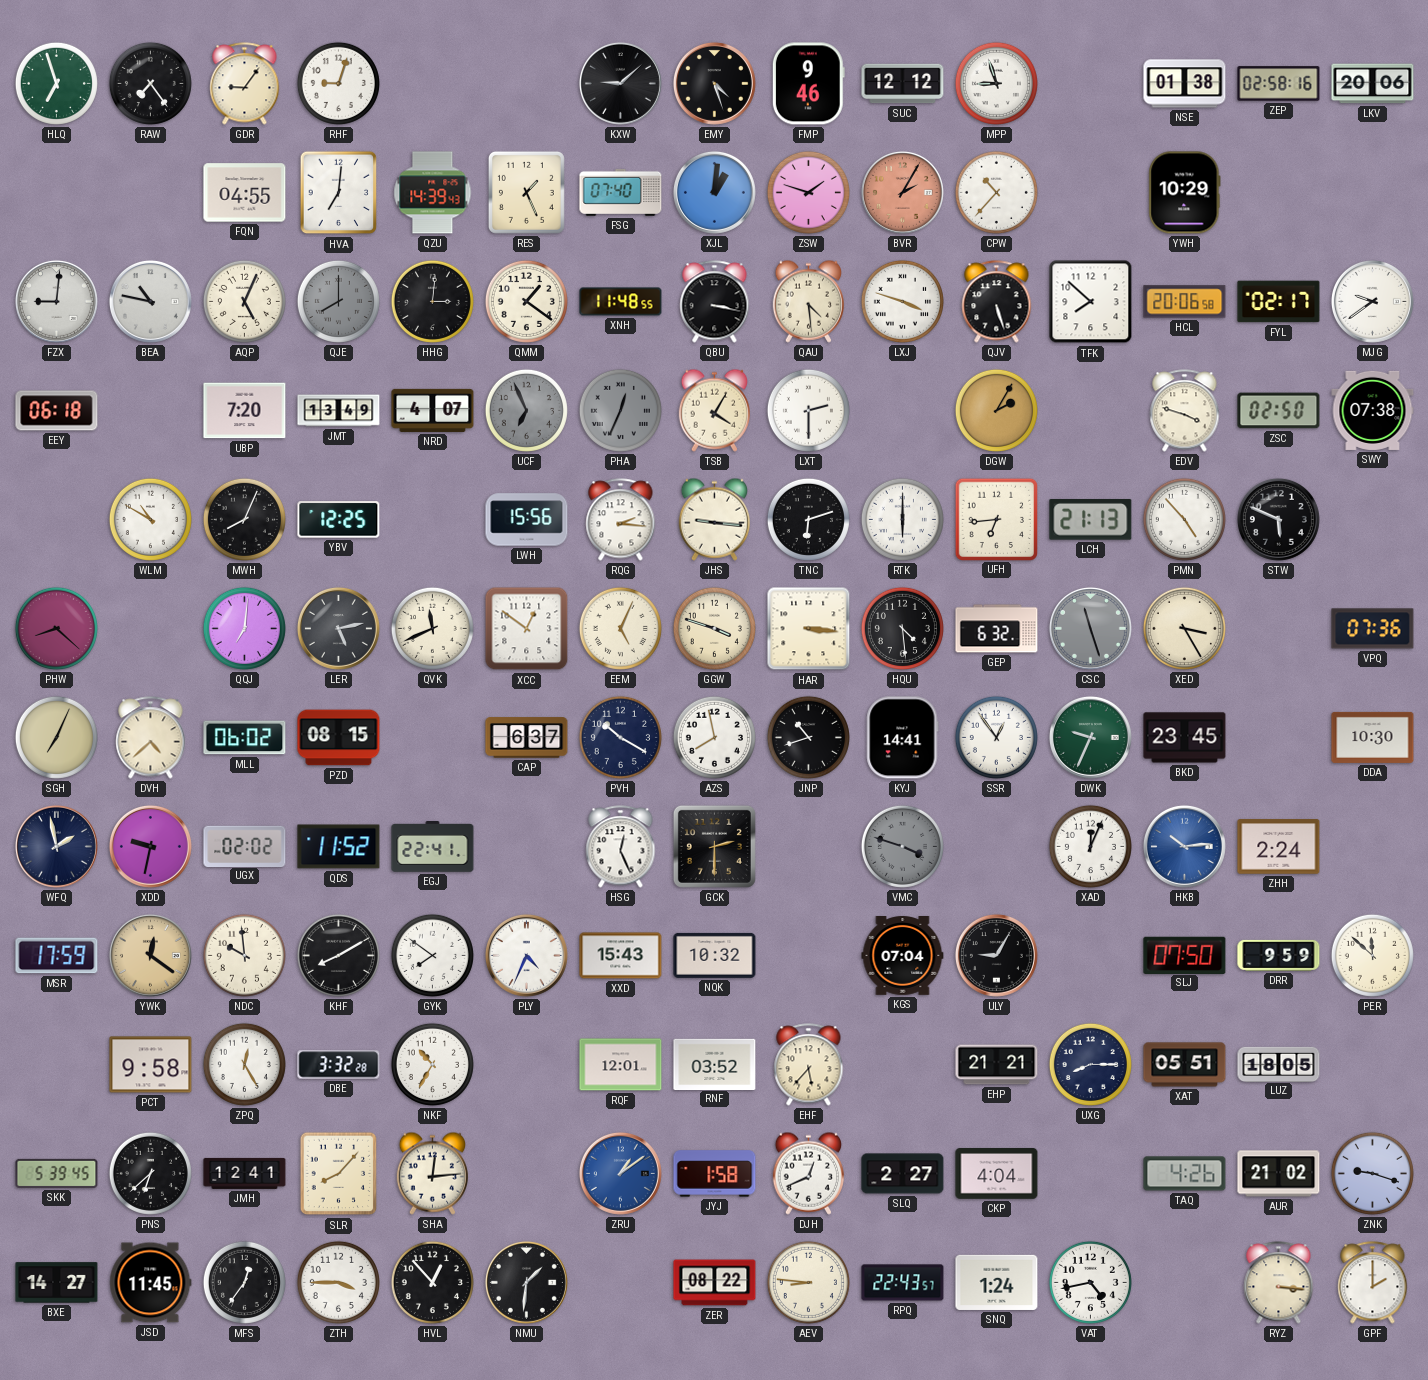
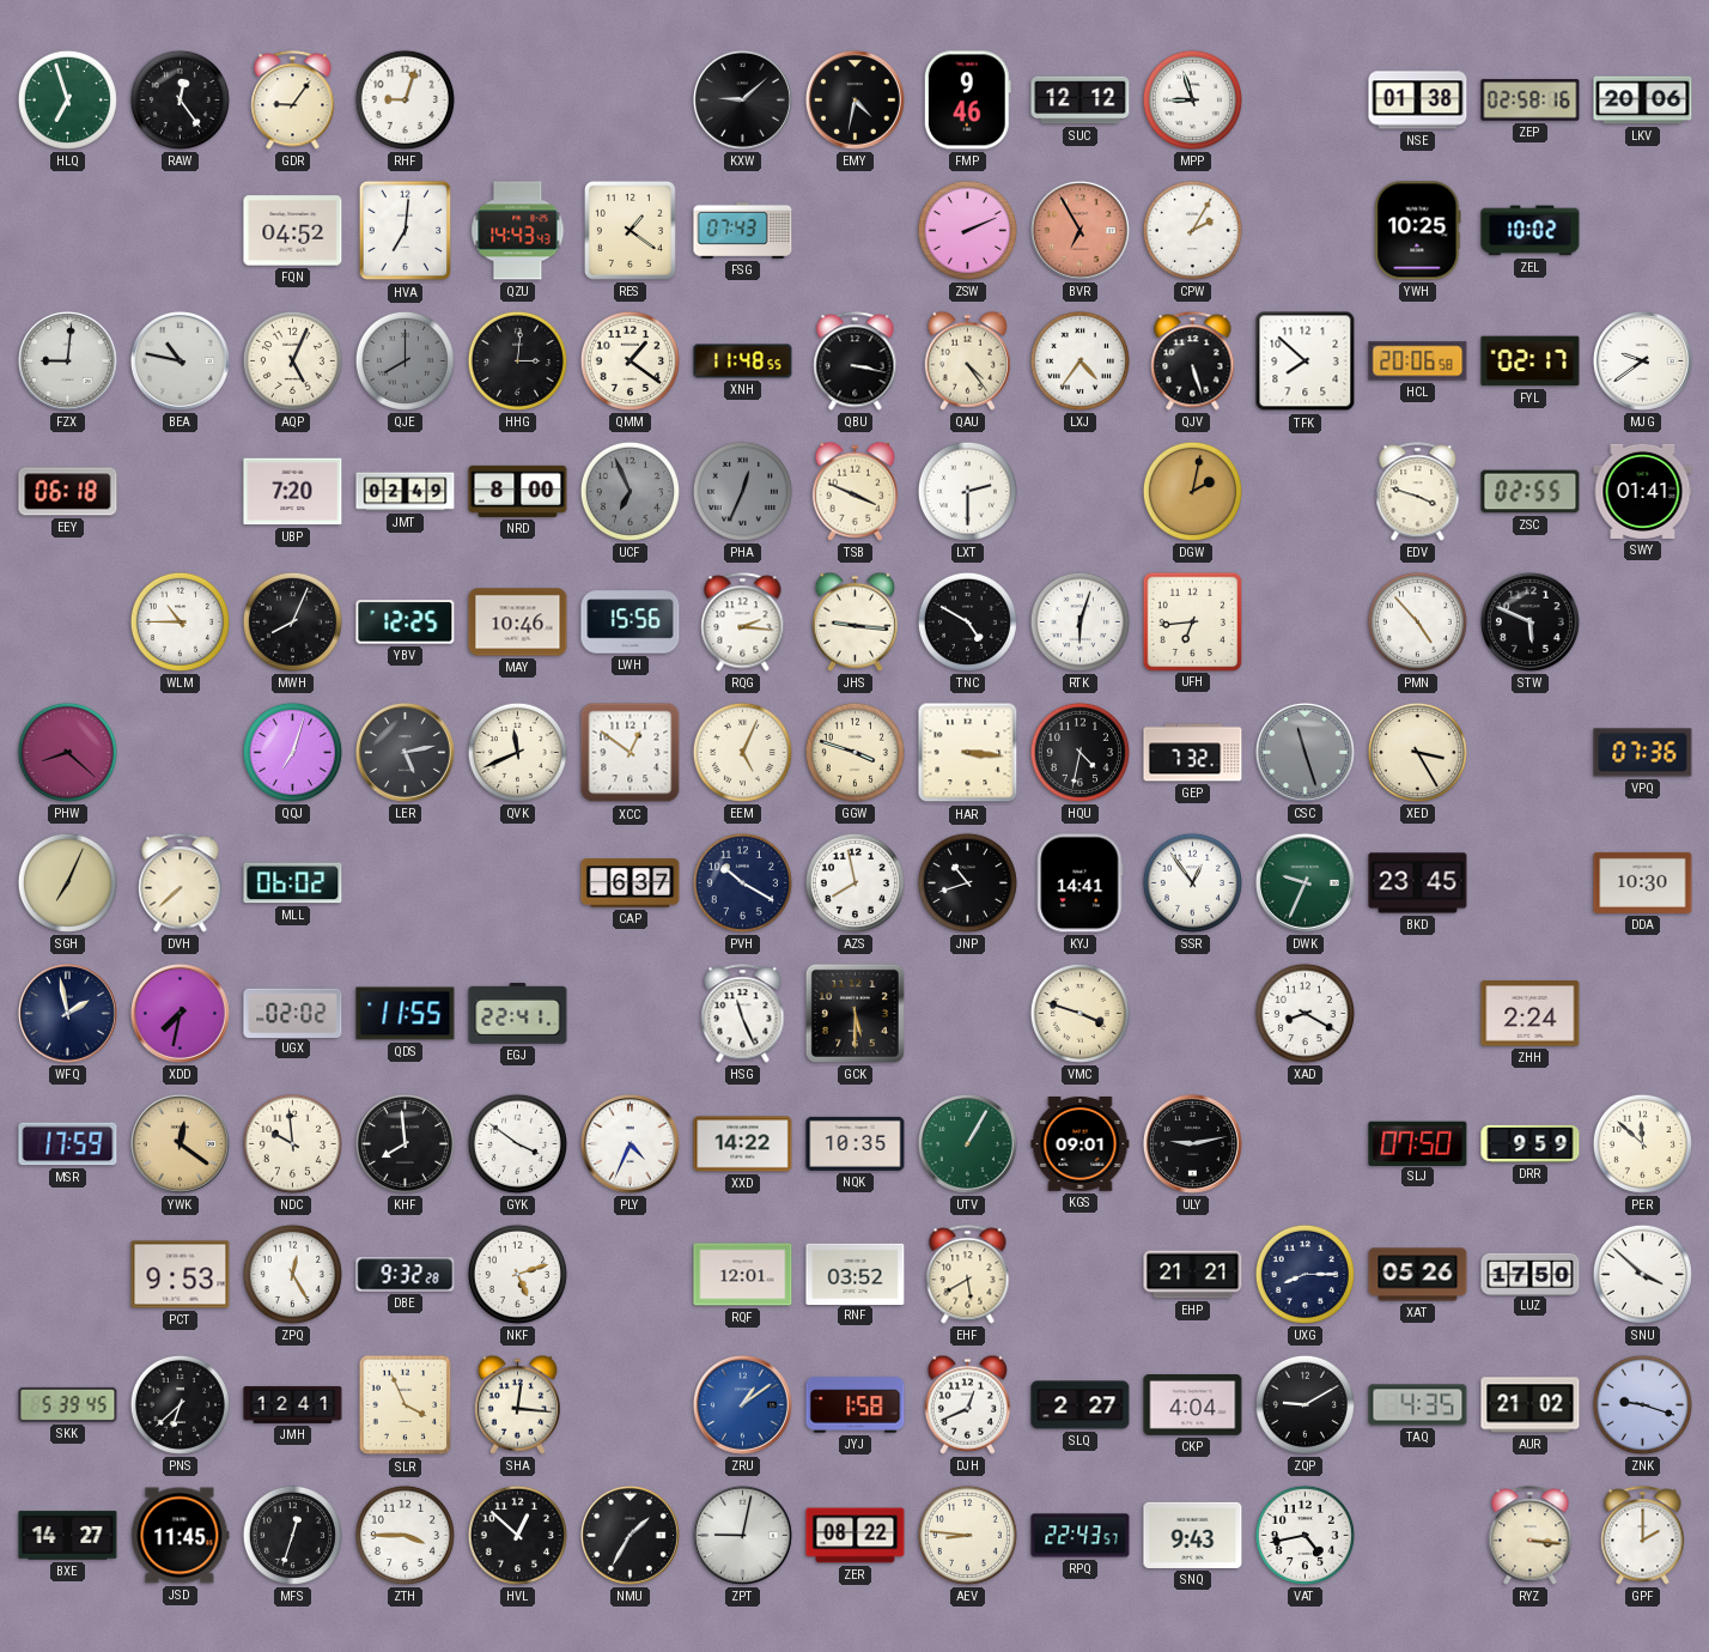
RAW: 7:24 -> 12:24
EMY: 4:27 -> 4:32
FQN: 04:55 -> 04:52
QZU: 14:39 -> 14:43
RES: 1:26 -> 1:21
FSG: 07:40 -> 07:43
XJL: 1:01 -> none
ZSW: 1:48 -> 2:11
BVR: 2:05 -> 6:55
CPW: 10:37 -> 2:05
YWH: 10:29 -> 10:25
ZEL: none -> 10:02
QAU: 4:29 -> 4:24
LXJ: 3:48 -> 4:36
JMT: 13:49 -> 02:49
NRD: 4:07 -> 8:00
TSB: 4:05 -> 3:49
DGW: 2:05 -> 2:02
ZSC: 02:50 -> 02:55
SWY: 07:38 -> 01:41
WLM: 10:50 -> 10:45
MAY: none -> 10:46
TNC: 6:12 -> 4:50
RTK: 6:00 -> 6:03
LCH: 21:13 -> none
QQJ: 7:01 -> 7:03
HQU: 4:29 -> 4:32
GEP: 6:32 -> 7:32
DVH: 4:38 -> 7:38
PZD: 08:15 -> none
XDD: 9:32 -> 7:32
QDS: 11:52 -> 11:55
HSG: 12:26 -> 11:26
GCK: 2:30 -> 5:30
VMC dial: grey -> cream
XAD: 12:04 -> 8:20
HKB: 10:14 -> none
KHF: 8:10 -> 7:59
GYK: 7:51 -> 3:51
XXD: 15:43 -> 14:22
NQK: 10:32 -> 10:35
UTV: none -> 1:05
KGS: 07:04 -> 09:01
ULY: 9:05 -> 9:13
PCT: 9:58 -> 9:53
DBE: 3:32 -> 9:32
NKF: 10:35 -> 5:12
EHF: 5:37 -> 5:40
XAT: 05:51 -> 05:26
LUZ: 18:05 -> 17:50
SNU: none -> 3:52
SLR: 8:07 -> 3:56
SHA: 12:14 -> 12:16
ZQP: none -> 9:10
TAQ: 4:26 -> 4:35
MFS: 12:36 -> 12:33
HVL: 12:53 -> 12:52
NMU: 1:31 -> 1:35
ZPT: none -> 9:02
SNQ: 1:24 -> 9:43
